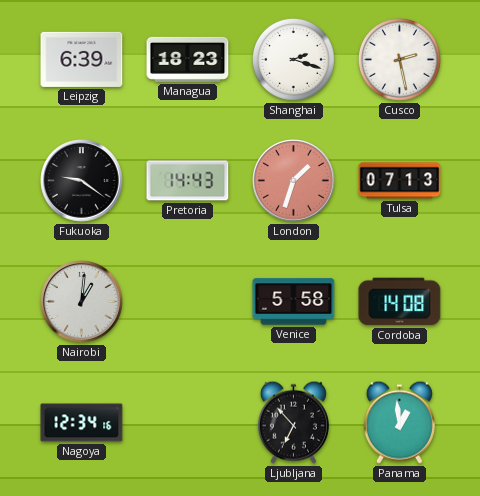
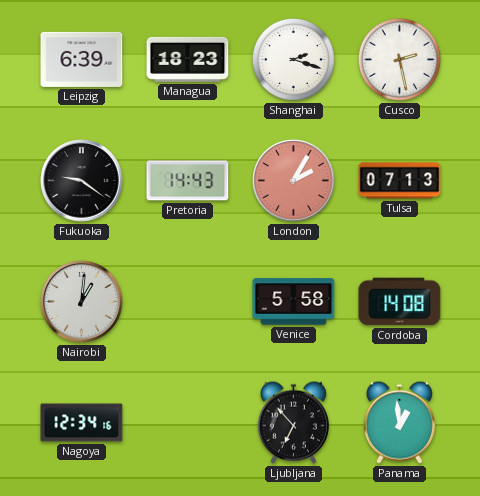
London: 1:33 -> 2:05
